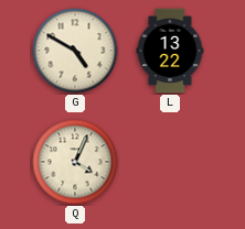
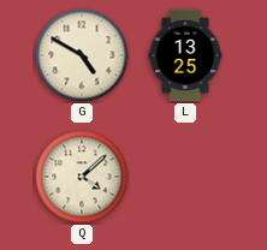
L: 13:22 -> 13:25
Q: 4:04 -> 4:08
